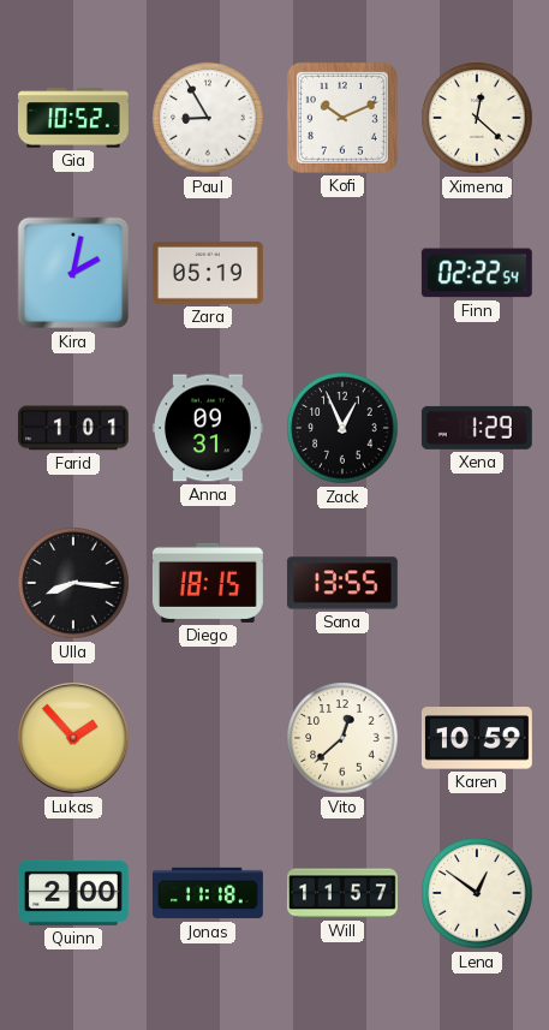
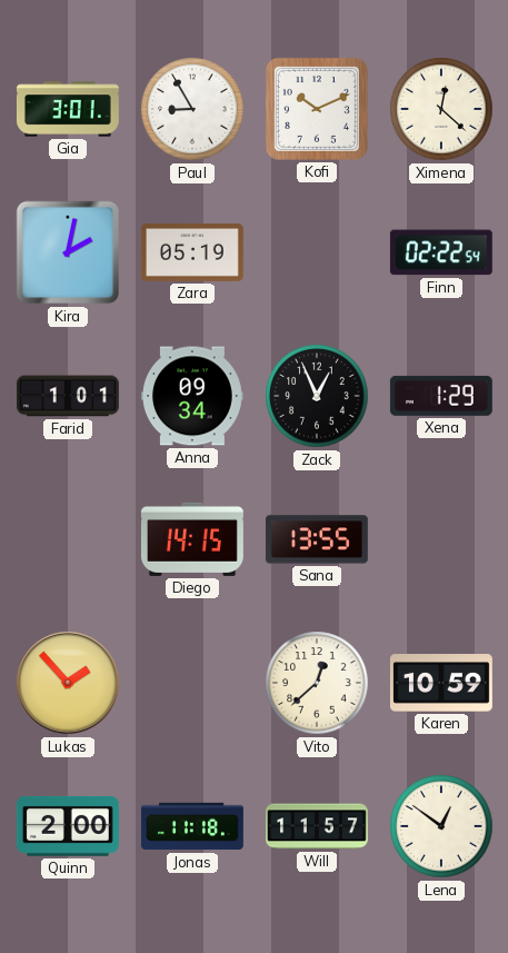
Gia: 10:52 -> 3:01
Anna: 09:31 -> 09:34
Ulla: 8:16 -> none
Diego: 18:15 -> 14:15
